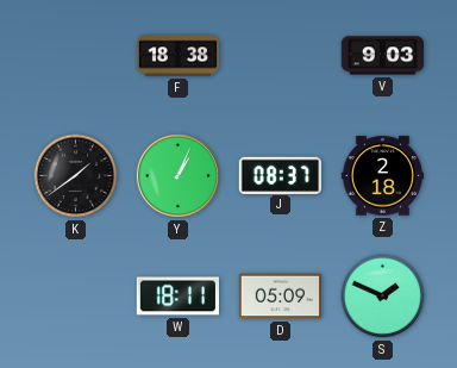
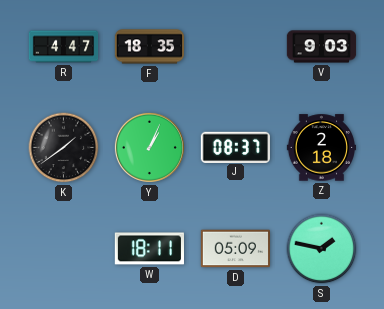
R: none -> 4:47
F: 18:38 -> 18:35
S: 1:49 -> 1:47
